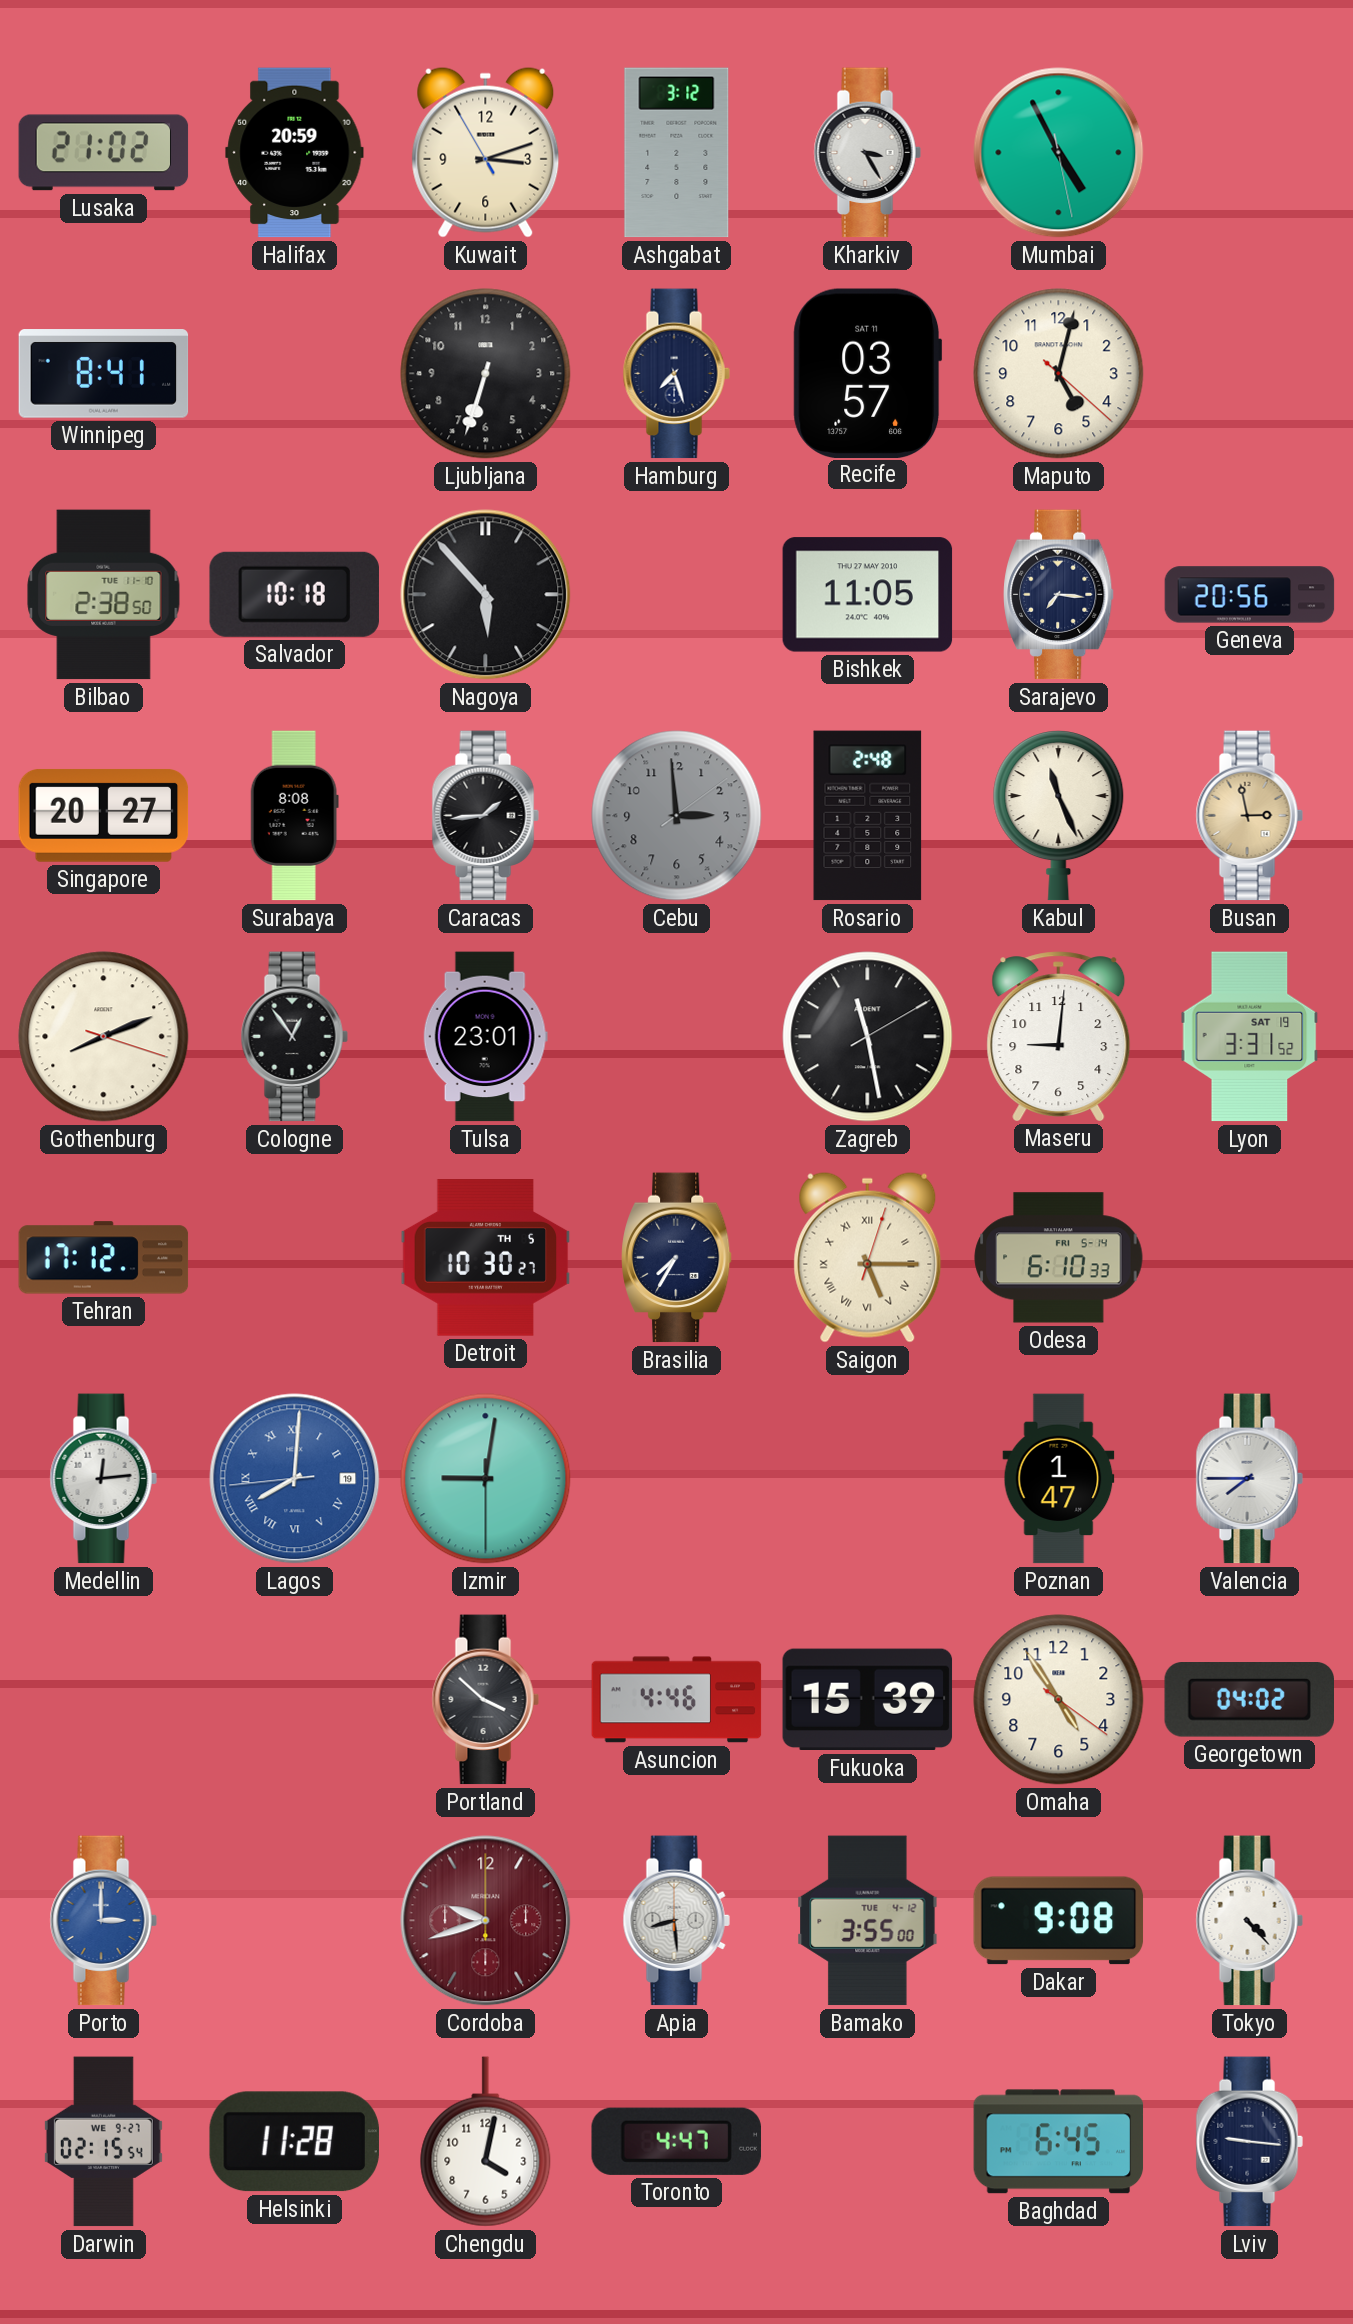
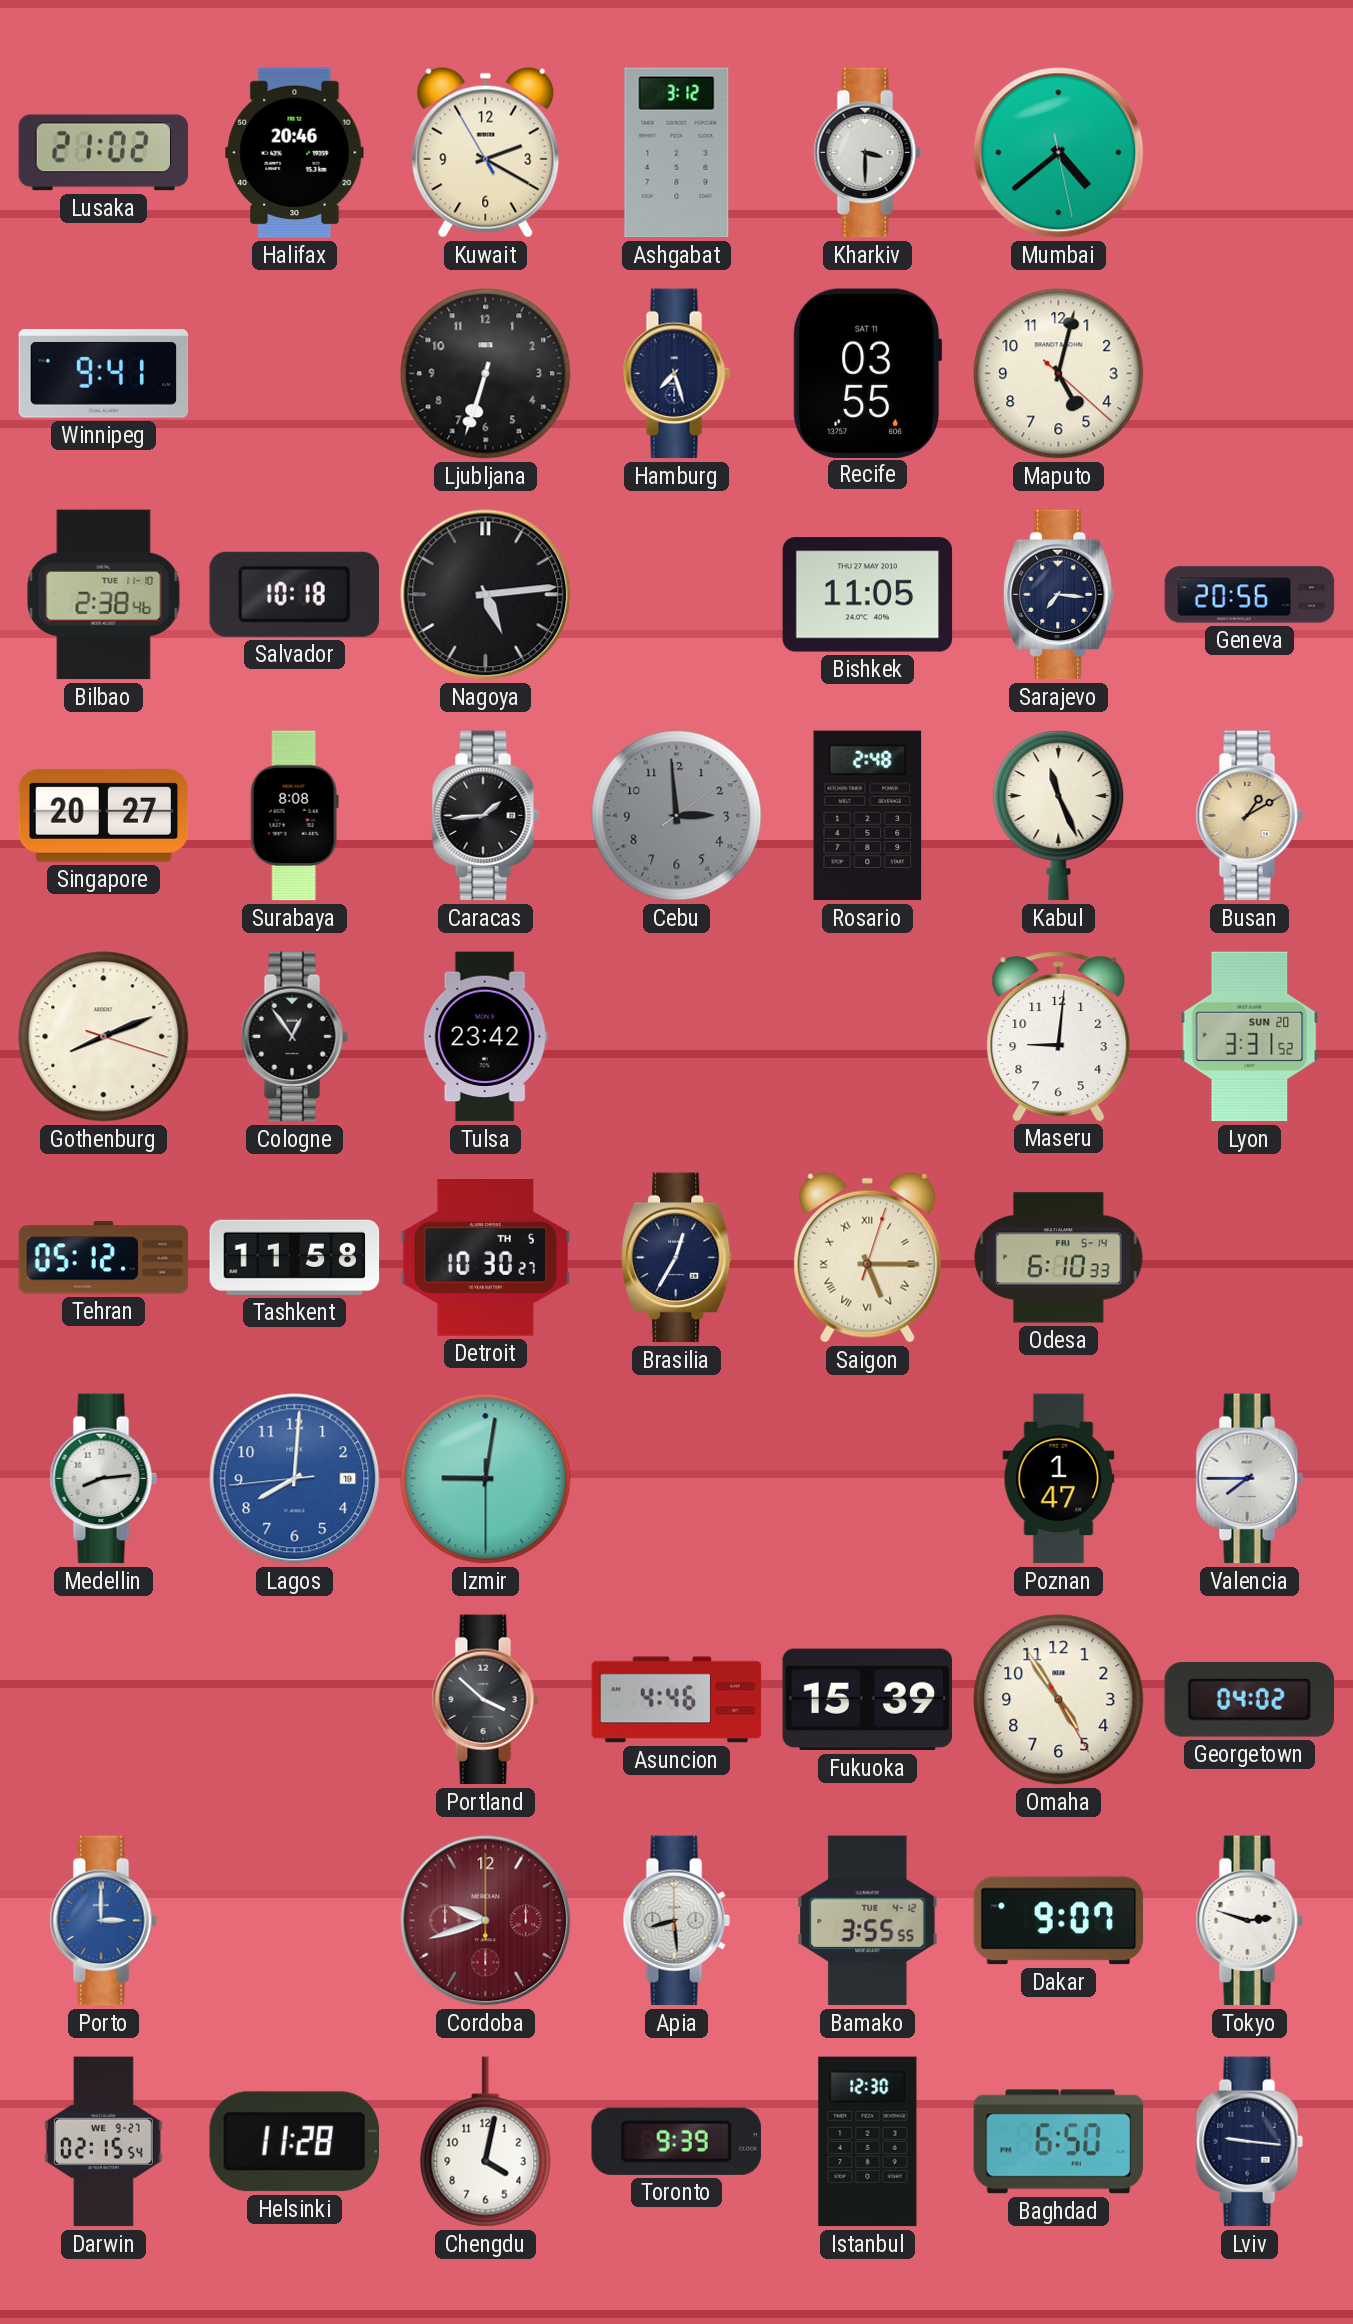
Halifax: 20:59 -> 20:46
Kuwait: 3:11 -> 2:19
Kharkiv: 3:25 -> 3:30
Mumbai: 4:55 -> 4:38
Winnipeg: 8:41 -> 9:41
Recife: 03:57 -> 03:55
Bilbao: 2:38:50 -> 2:38:46
Nagoya: 5:53 -> 5:14
Busan: 2:58 -> 1:10
Tulsa: 23:01 -> 23:42
Zagreb: 11:28 -> none
Lyon date: SAT 19 -> SUN 20
Tehran: 17:12 -> 05:12
Tashkent: none -> 11:58
Brasilia: 7:35 -> 12:35
Medellin: 12:14 -> 8:14
Lagos numerals: Roman -> Arabic
Omaha: 4:54:21 -> 4:54:25
Bamako: 3:55:00 -> 3:55:55
Dakar: 9:08 -> 9:07
Tokyo: 4:23 -> 2:48
Toronto: 4:47 -> 9:39
Istanbul: none -> 12:30
Baghdad: 6:45 -> 6:50
